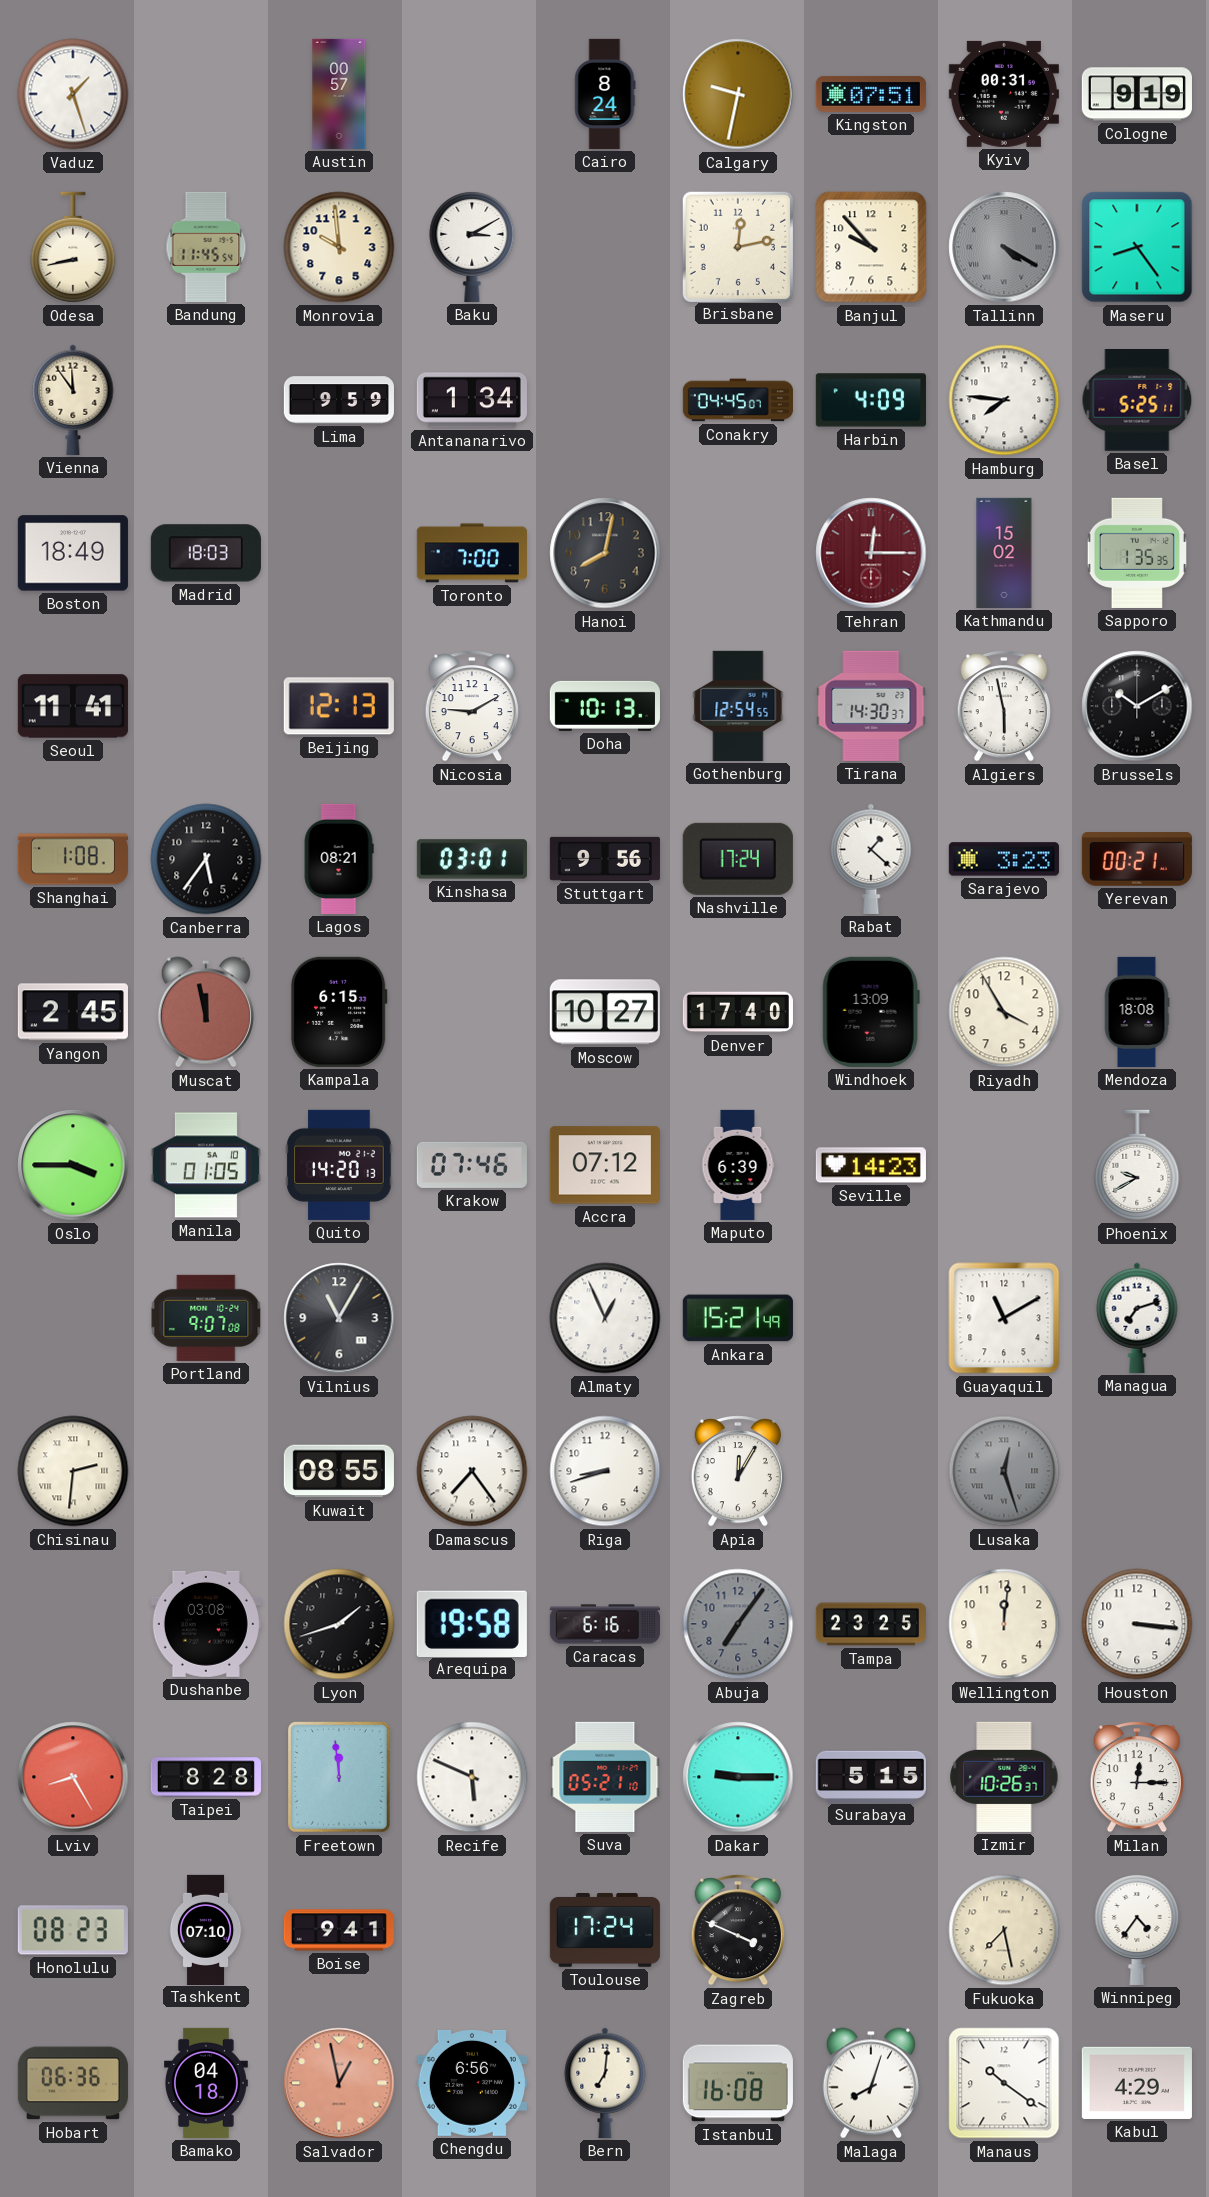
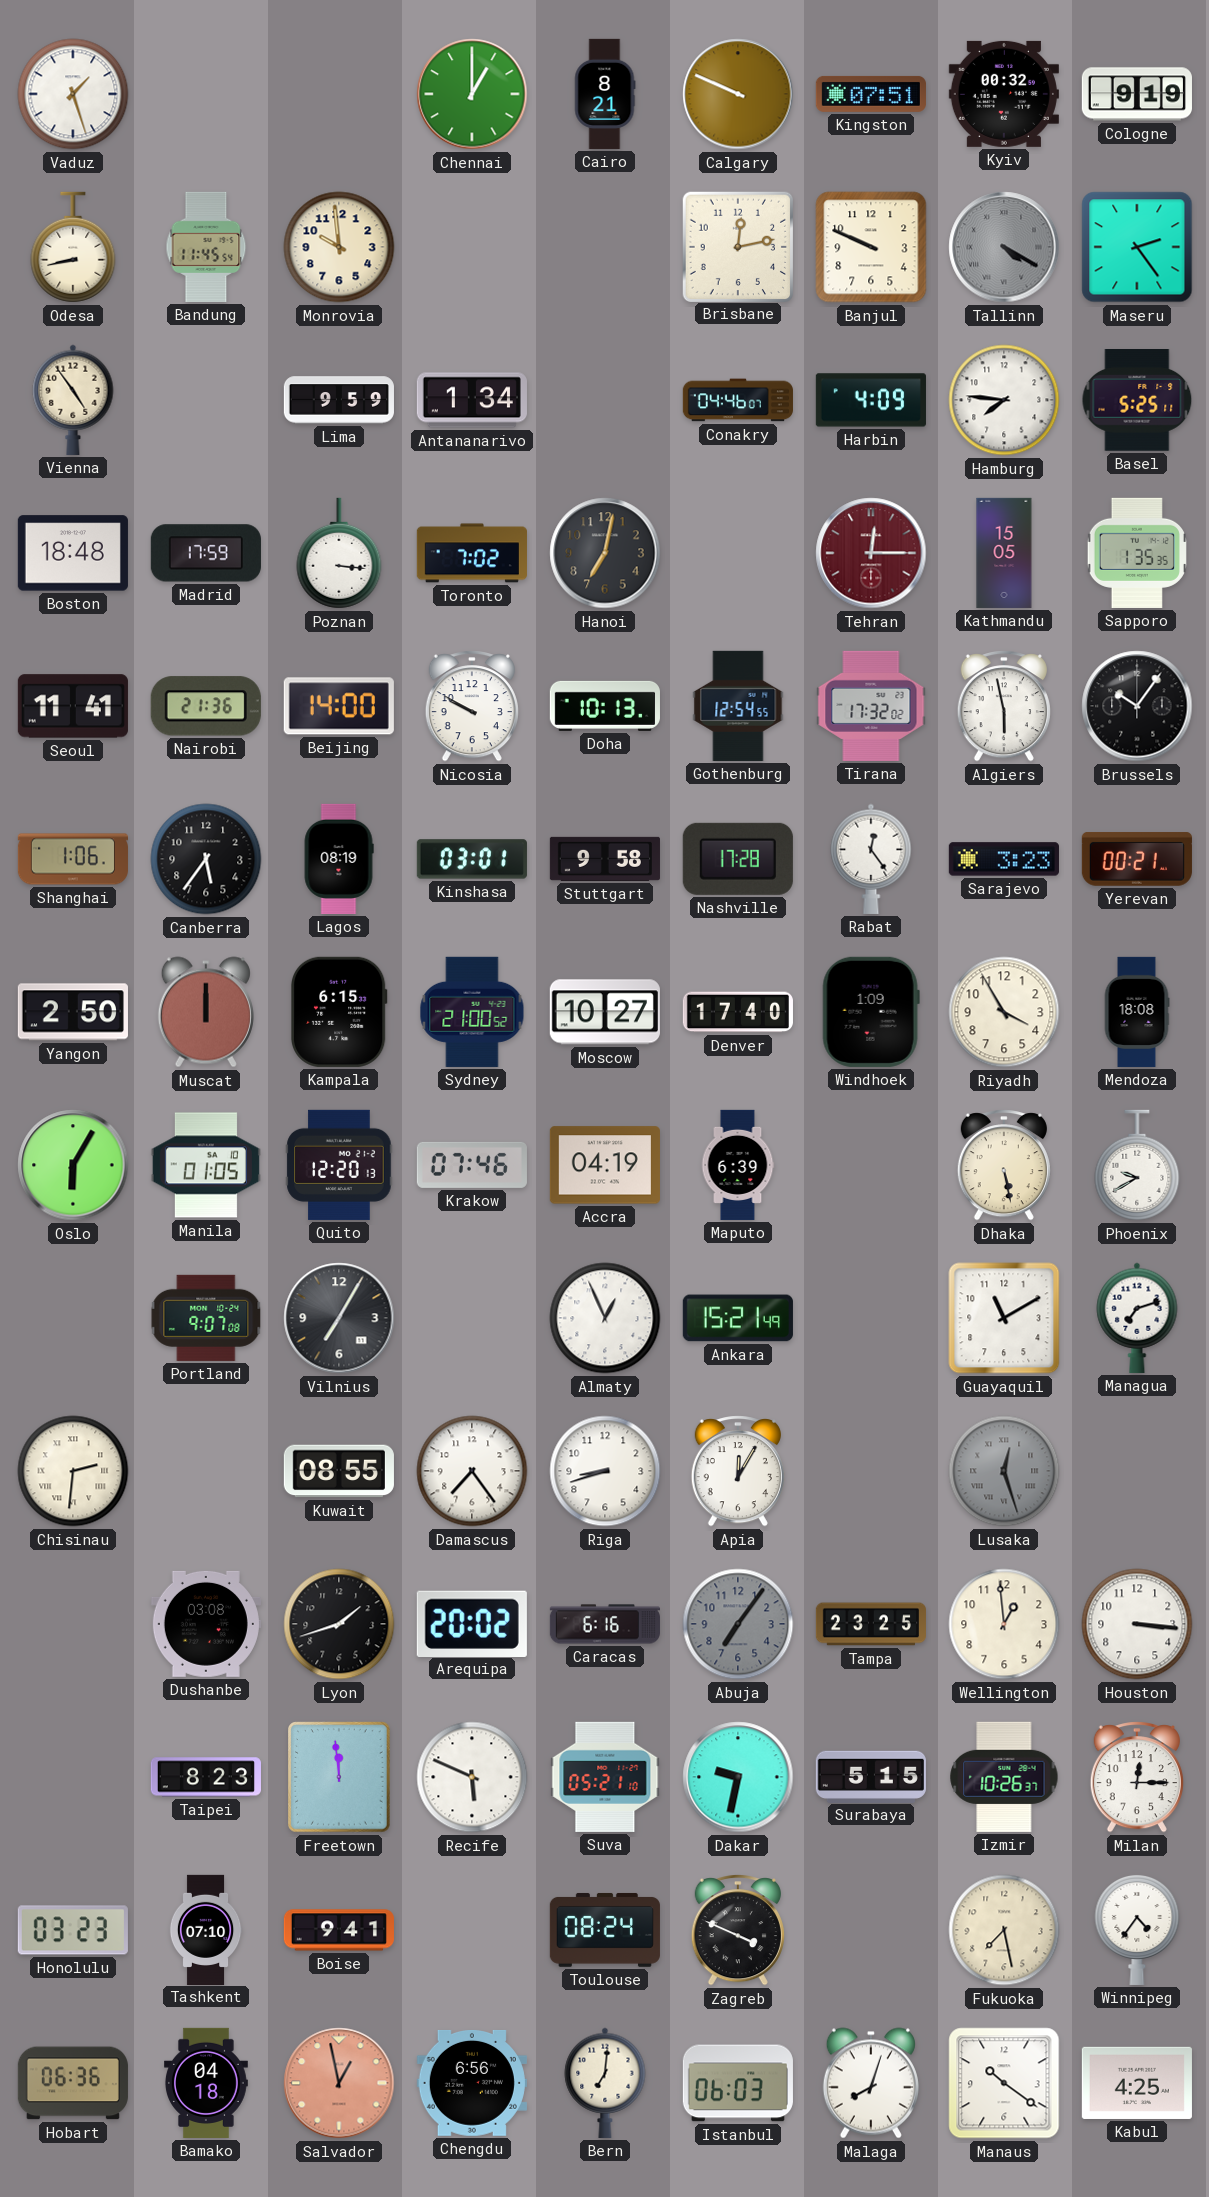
Austin: 00:57 -> none
Chennai: none -> 1:00
Cairo: 8:24 -> 8:21
Calgary: 9:32 -> 9:49
Kyiv: 00:31 -> 00:32
Baku: 3:10 -> none
Banjul: 9:53 -> 9:49
Maseru: 8:24 -> 2:24
Vienna: 11:54 -> 4:54
Conakry: 04:45 -> 04:46
Boston: 18:49 -> 18:48
Madrid: 18:03 -> 17:59
Poznan: none -> 3:16
Toronto: 7:00 -> 7:02
Hanoi: 8:02 -> 7:02
Kathmandu: 15:02 -> 15:05
Nairobi: none -> 21:36
Beijing: 12:13 -> 14:00
Nicosia: 9:10 -> 9:50
Tirana: 14:30 -> 17:32
Brussels: 10:10 -> 10:06
Shanghai: 1:08 -> 1:06
Lagos: 08:21 -> 08:19
Stuttgart: 9:56 -> 9:58
Nashville: 17:24 -> 17:28
Rabat: 1:22 -> 12:24
Yangon: 2:45 -> 2:50
Muscat: 11:58 -> 12:00
Sydney: none -> 21:00
Windhoek: 13:09 -> 1:09
Oslo: 3:45 -> 6:05
Quito: 14:20 -> 12:20
Accra: 07:12 -> 04:19
Seville: 14:23 -> none
Dhaka: none -> 5:28
Vilnius: 11:05 -> 7:05
Arequipa: 19:58 -> 20:02
Wellington: 12:01 -> 12:59
Lviv: 8:25 -> none
Taipei: 8:28 -> 8:23
Dakar: 9:15 -> 9:32
Honolulu: 08:23 -> 03:23
Toulouse: 17:24 -> 08:24
Istanbul: 16:08 -> 06:03
Kabul: 4:29 -> 4:25
